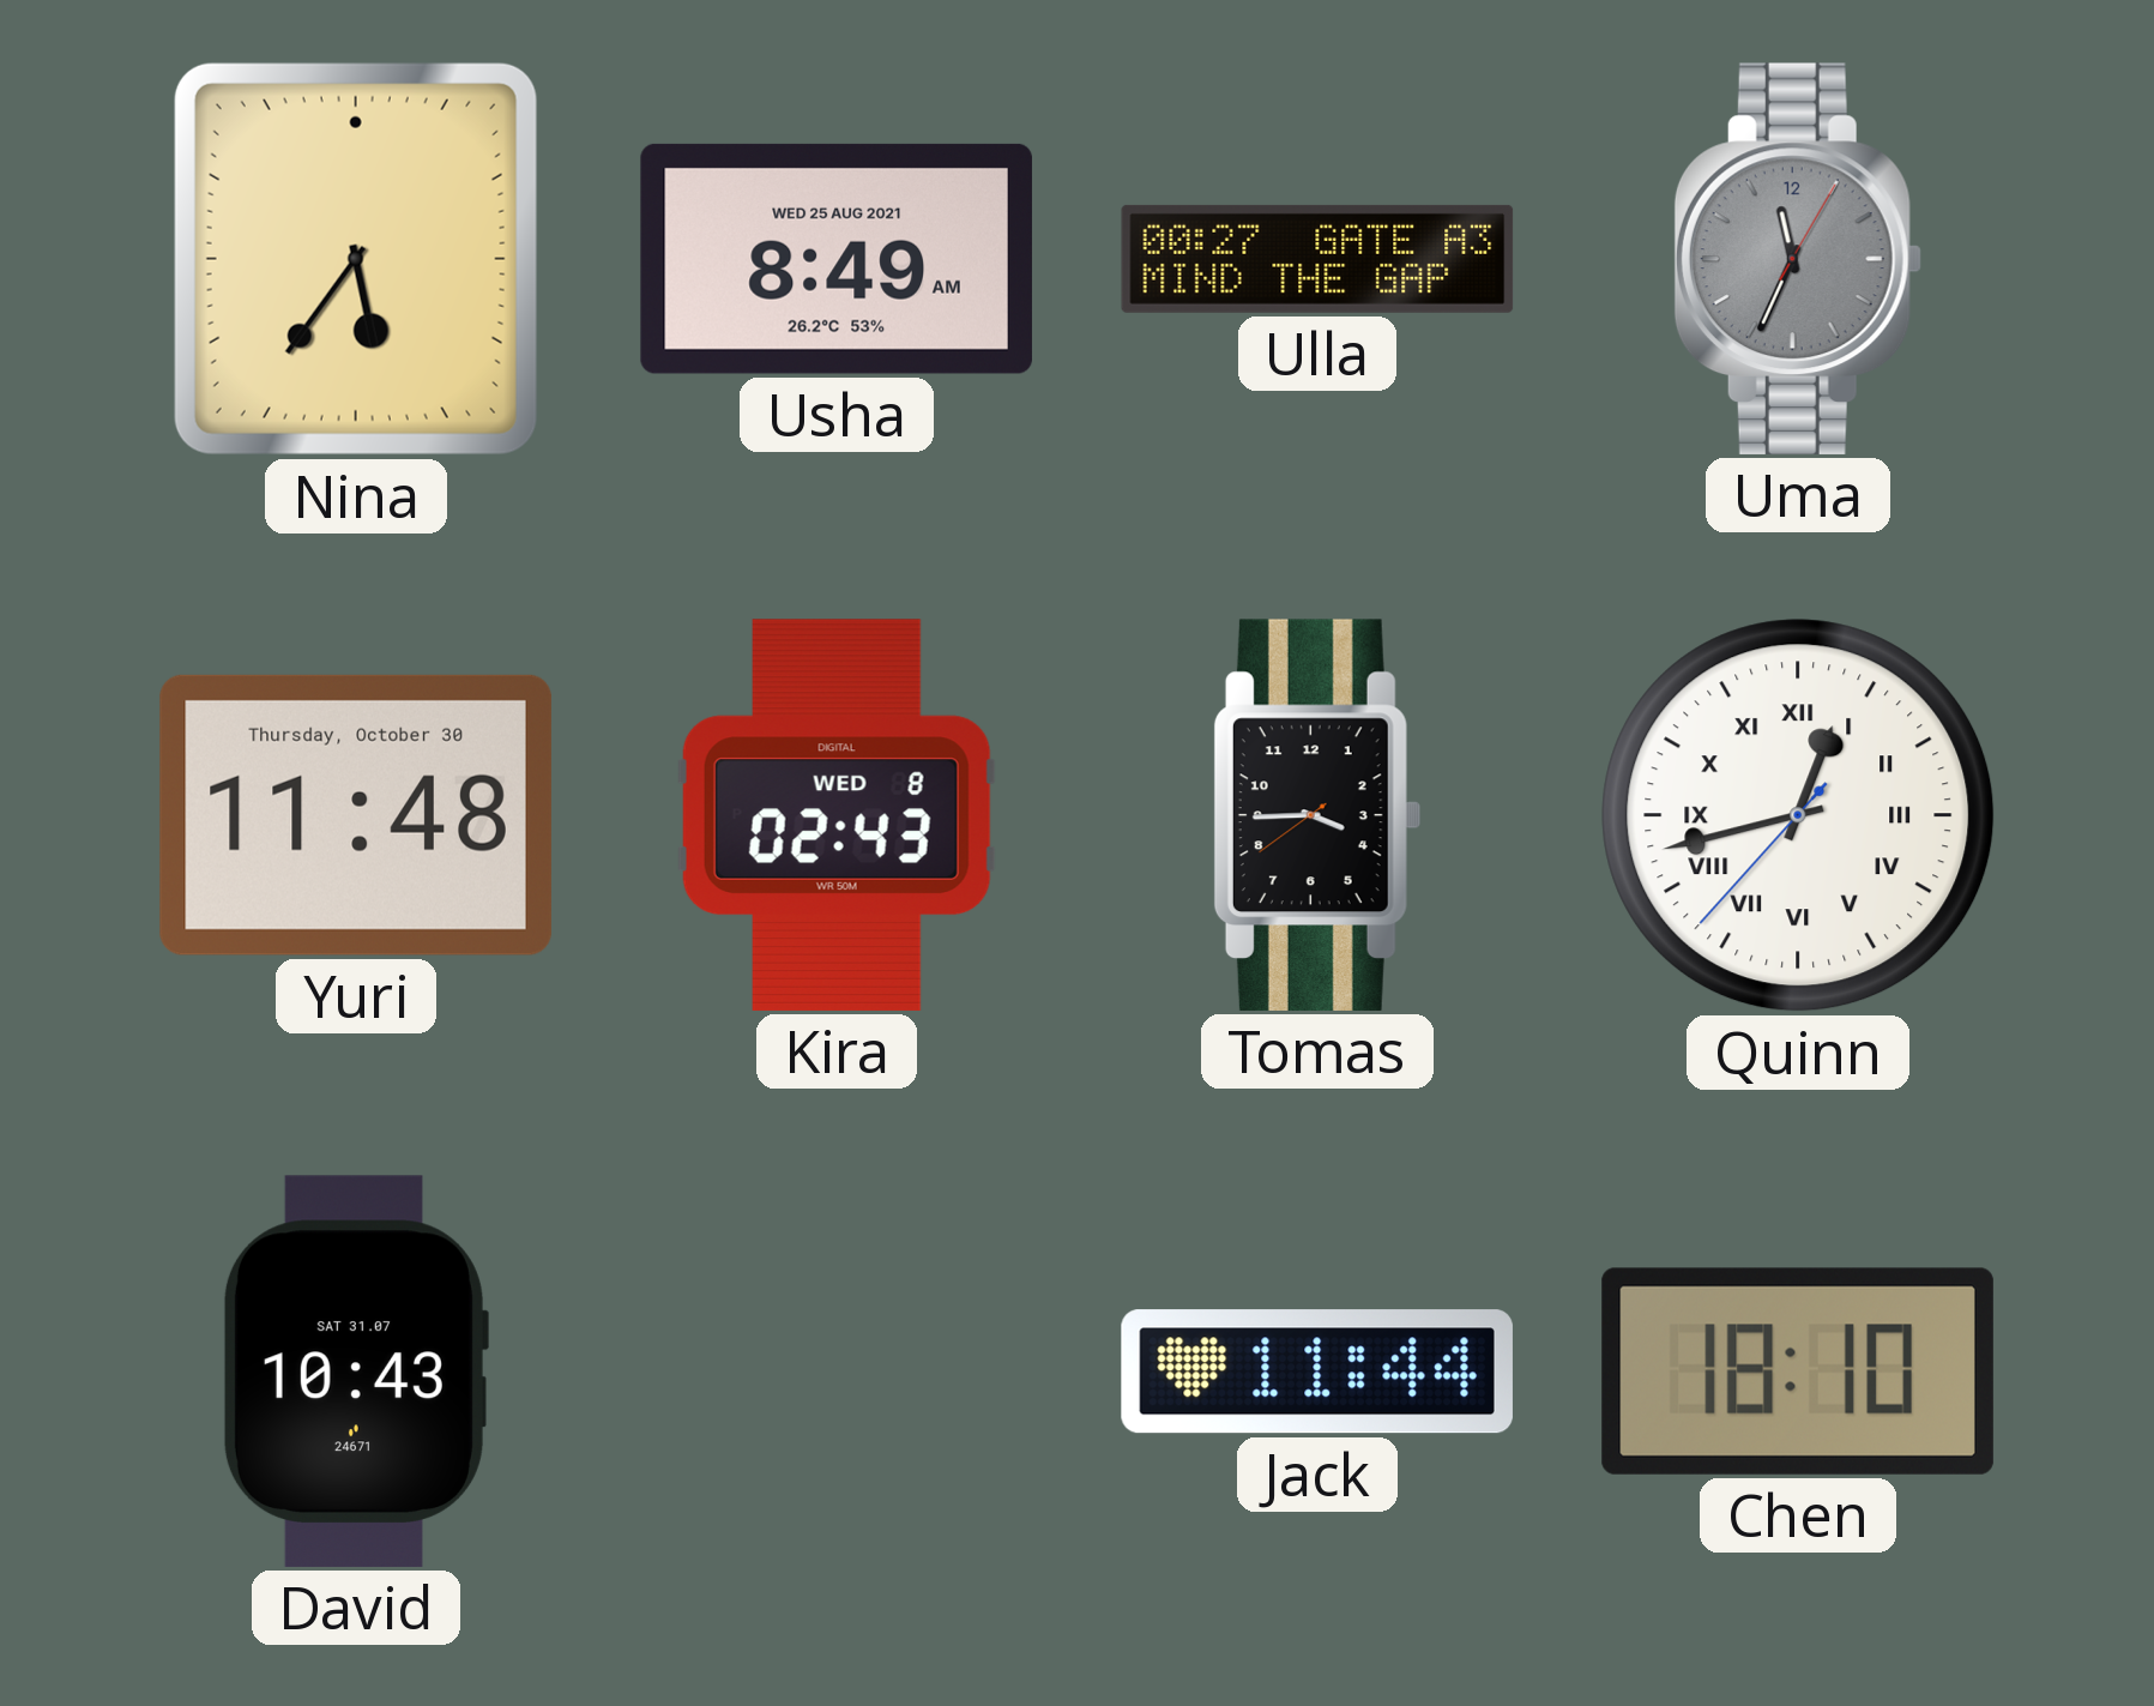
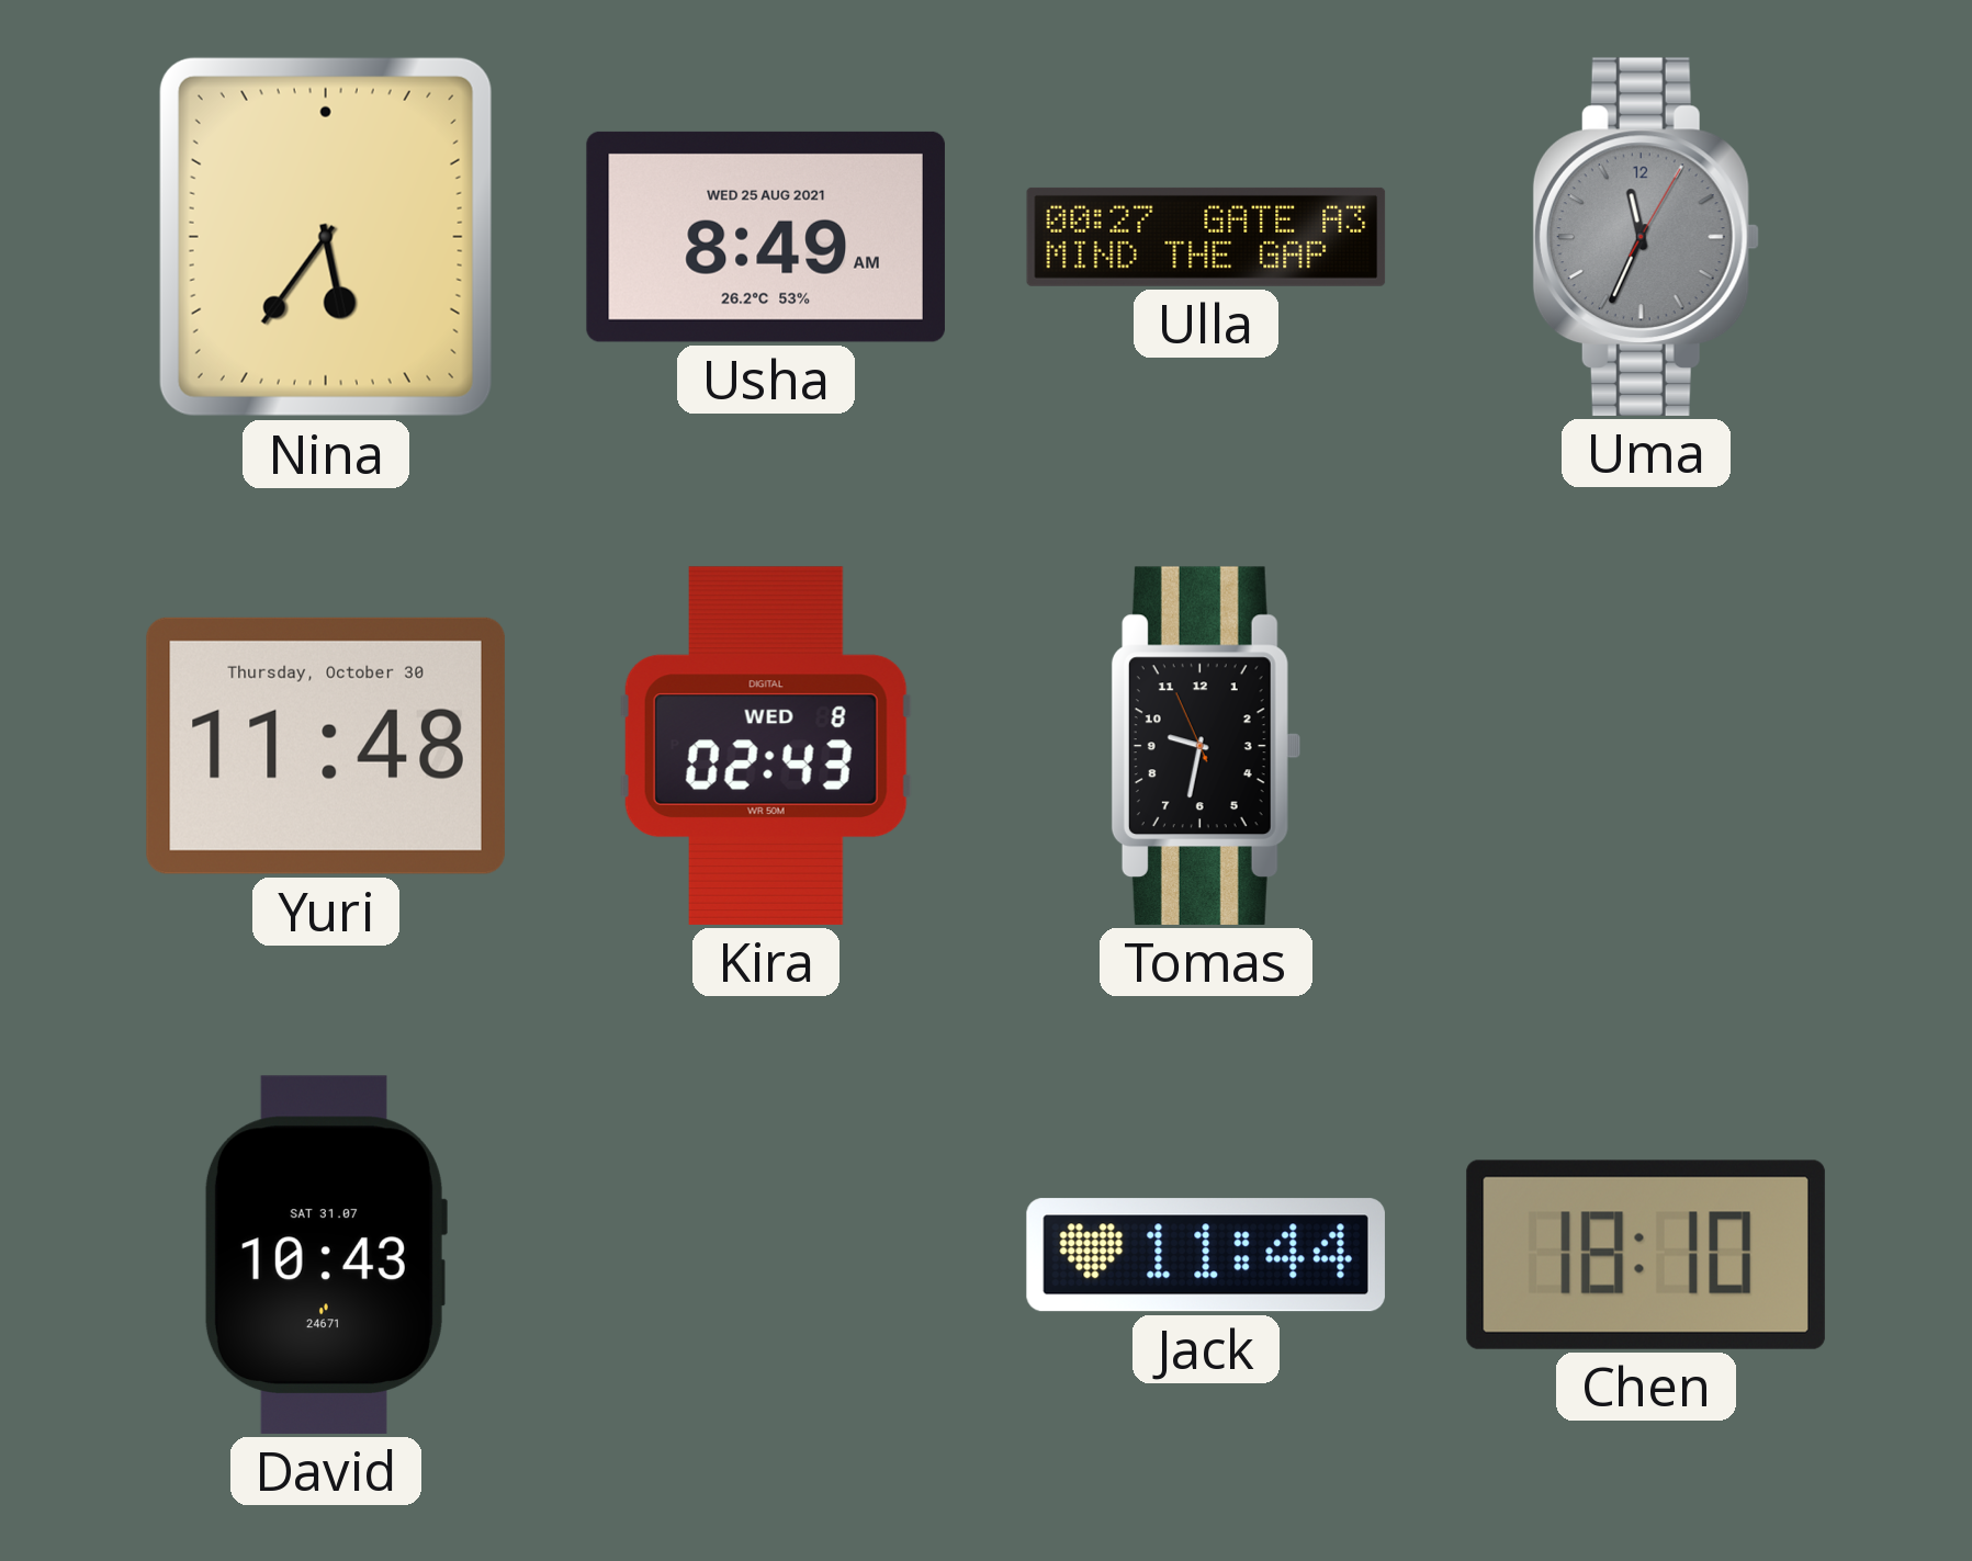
Tomas: 3:44 -> 9:31
Quinn: 12:42 -> none
